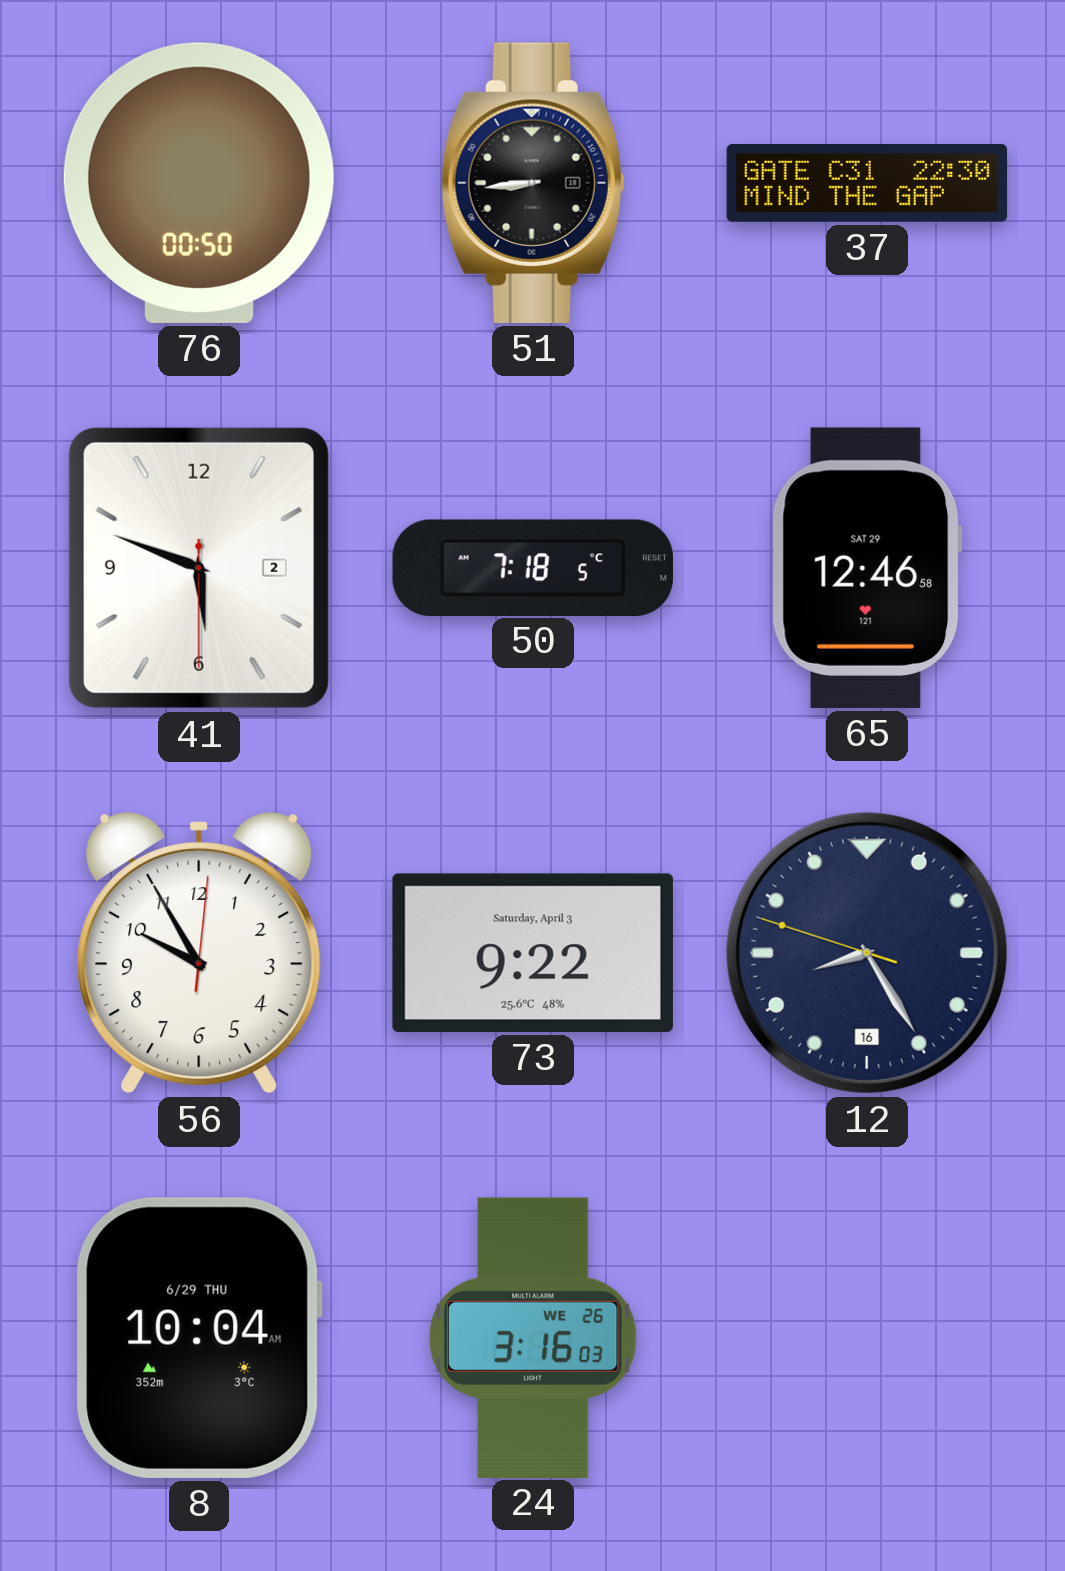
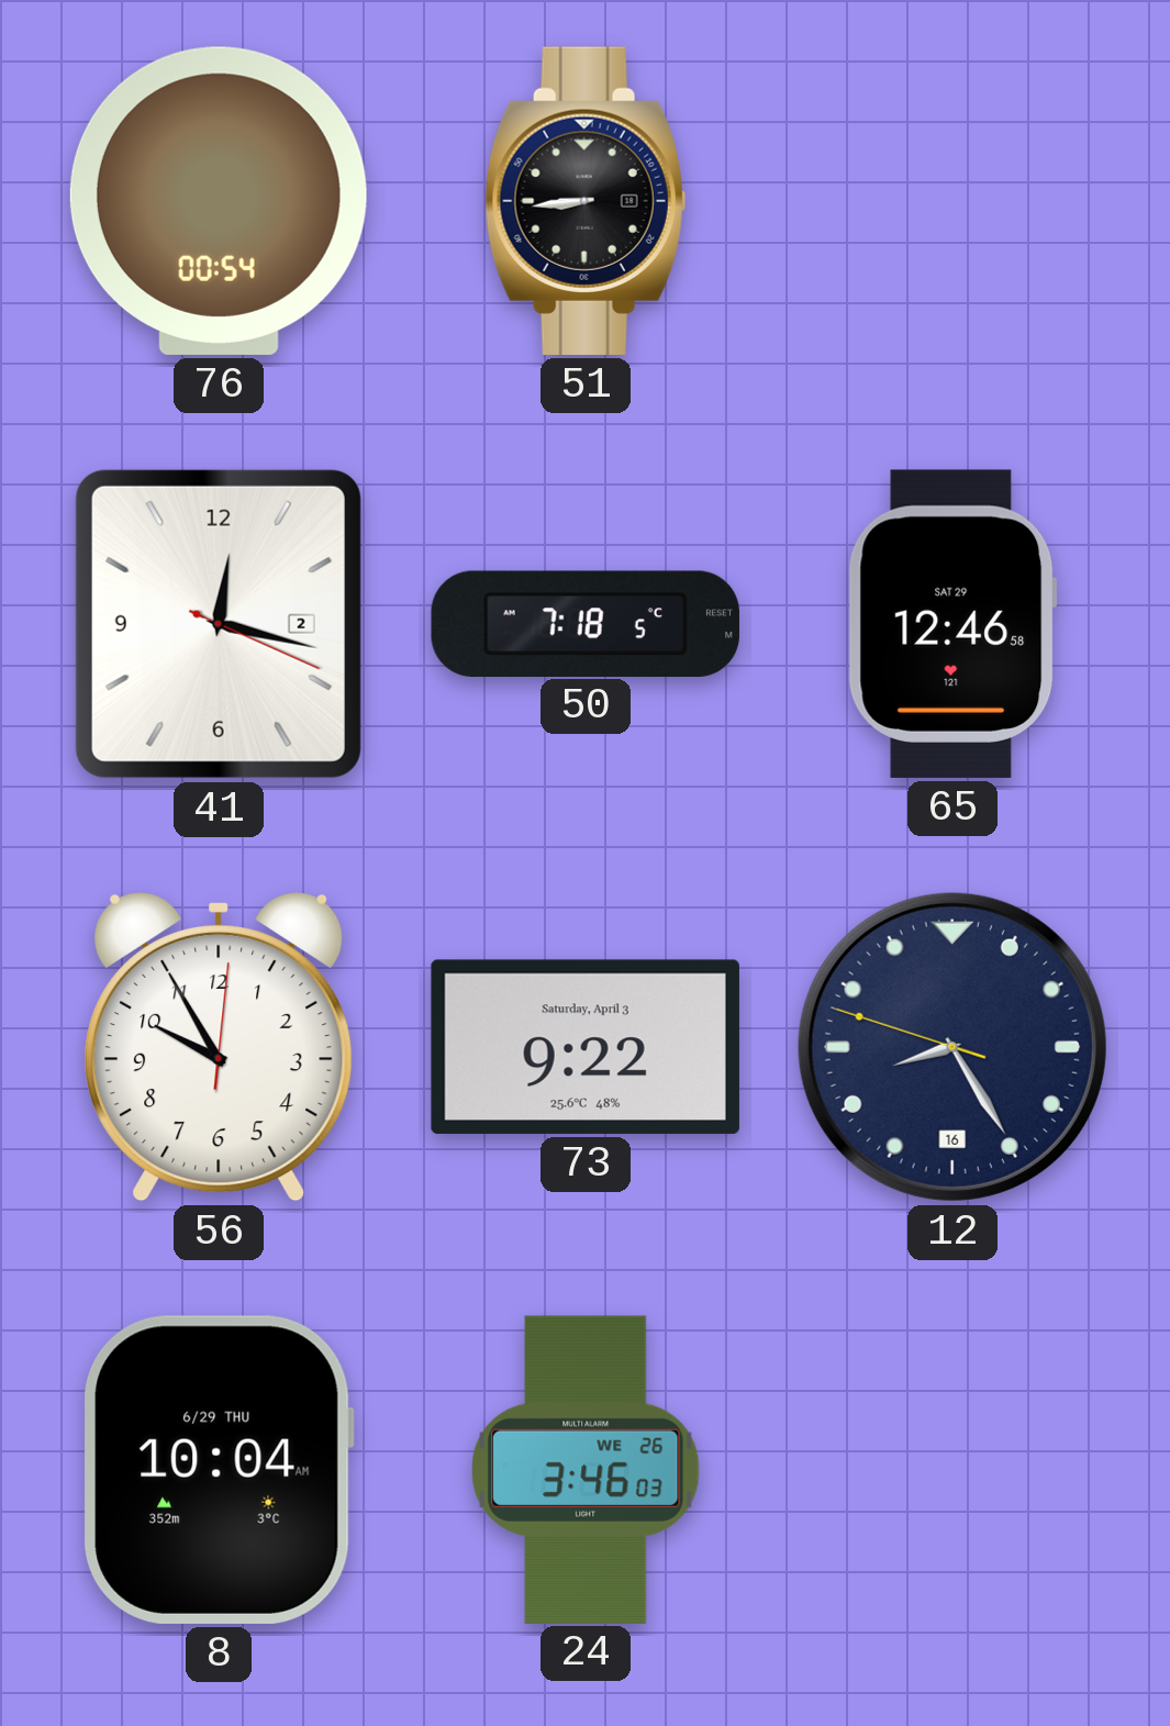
76: 00:50 -> 00:54
37: 22:30 -> none
41: 5:48 -> 12:17
24: 3:16 -> 3:46
